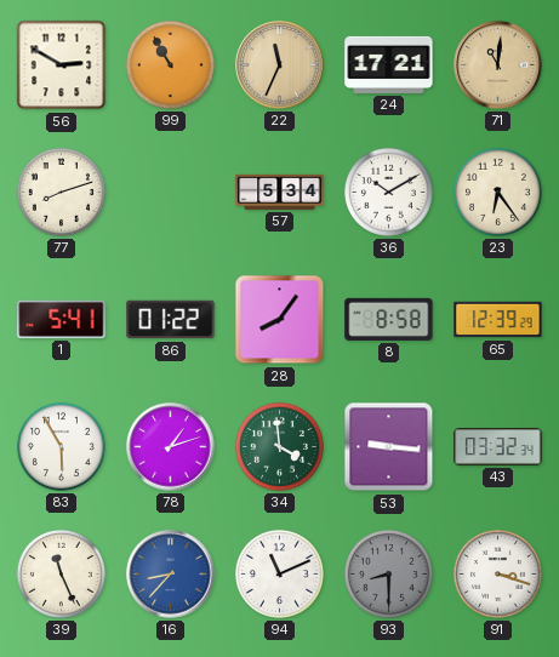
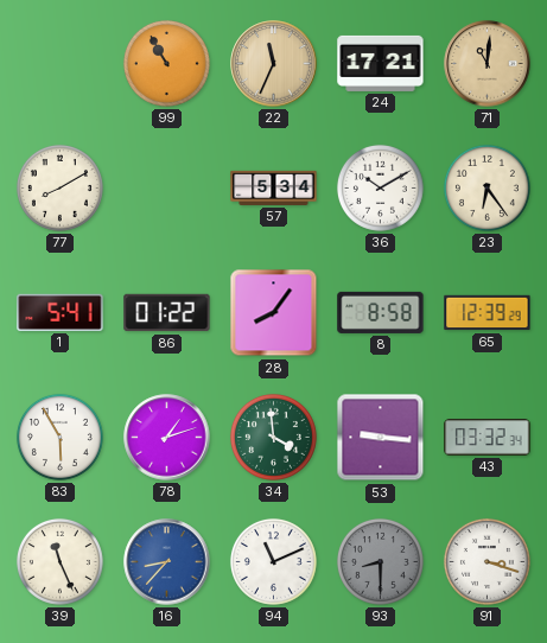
56: 2:50 -> none
77: 8:12 -> 8:10
